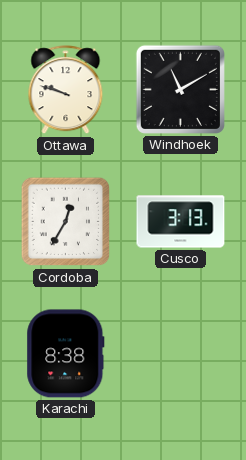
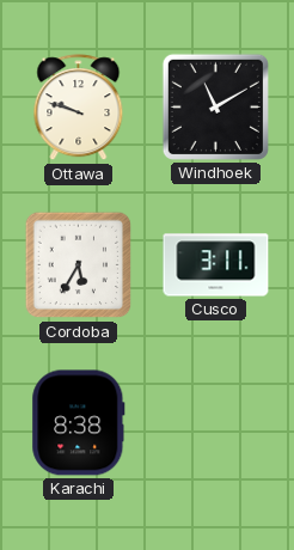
Cordoba: 12:35 -> 5:35
Cusco: 3:13 -> 3:11
